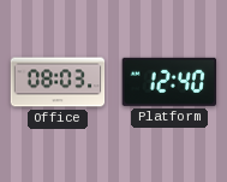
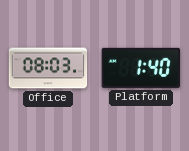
Platform: 12:40 -> 1:40
